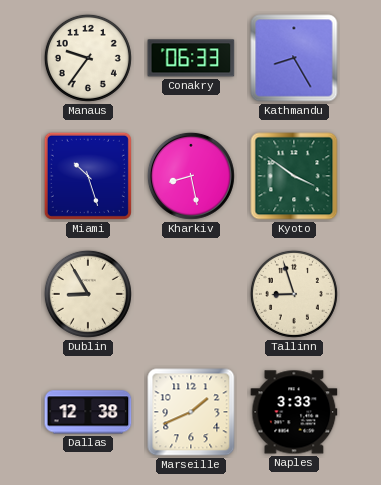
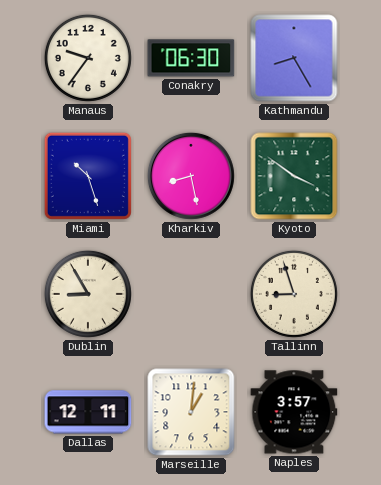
Conakry: 06:33 -> 06:30
Dallas: 12:38 -> 12:11
Marseille: 1:41 -> 1:01
Naples: 3:33 -> 3:57
